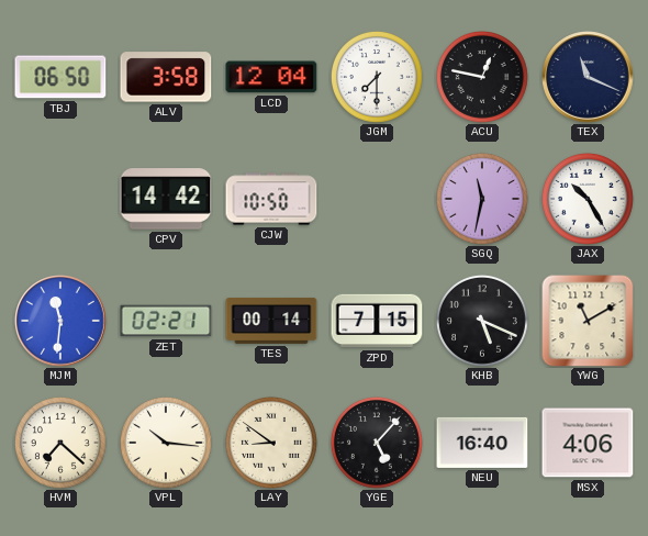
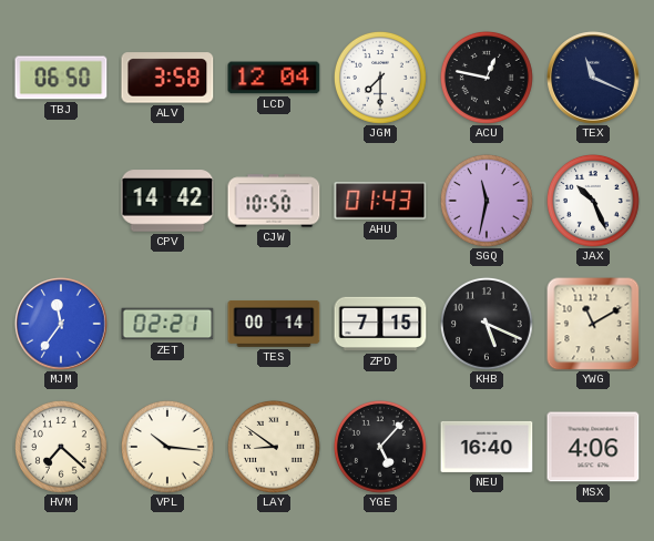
AHU: none -> 01:43
JAX: 10:25 -> 10:26
MJM: 11:31 -> 11:36
